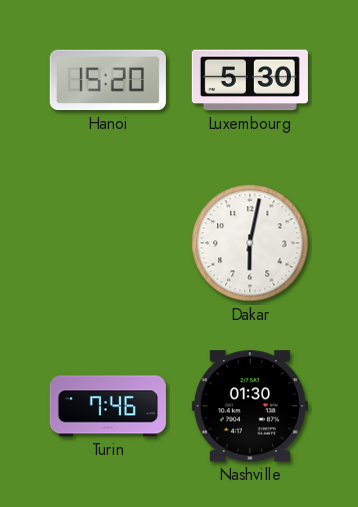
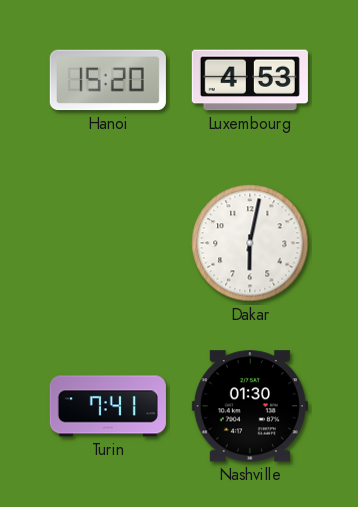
Luxembourg: 5:30 -> 4:53
Turin: 7:46 -> 7:41
